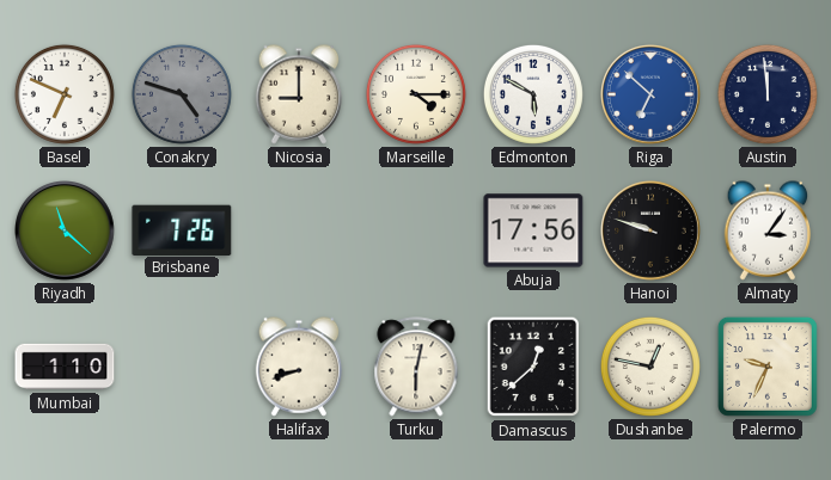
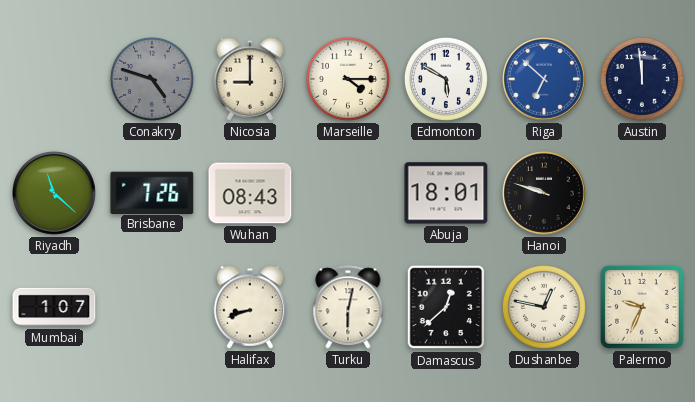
Basel: 6:49 -> none
Wuhan: none -> 08:43
Abuja: 17:56 -> 18:01
Almaty: 3:06 -> none
Mumbai: 1:10 -> 1:07
